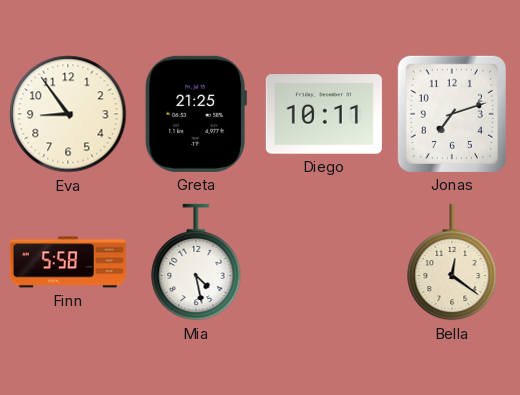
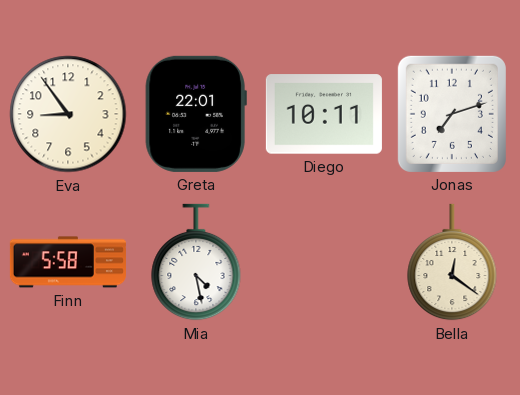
Greta: 21:25 -> 22:01
